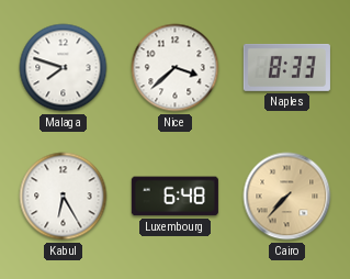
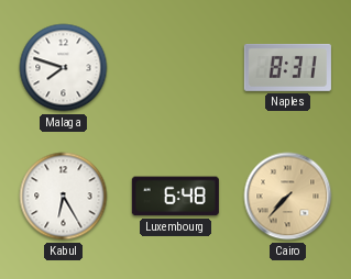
Nice: 3:38 -> none
Naples: 8:33 -> 8:31
